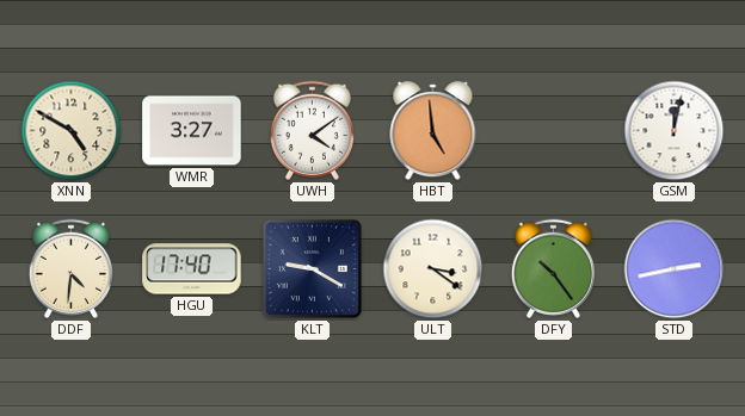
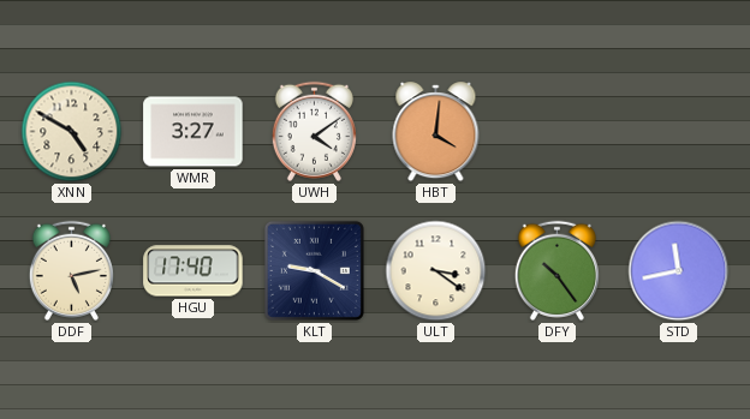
HBT: 4:59 -> 4:01
GSM: 12:02 -> none
DDF: 4:31 -> 5:13
STD: 2:43 -> 11:43
